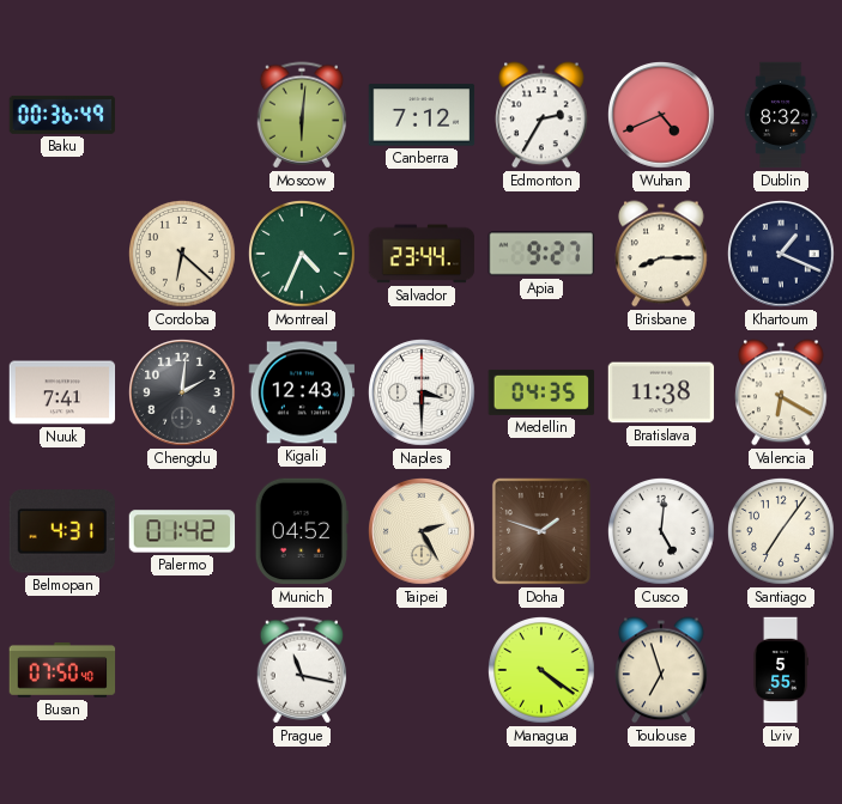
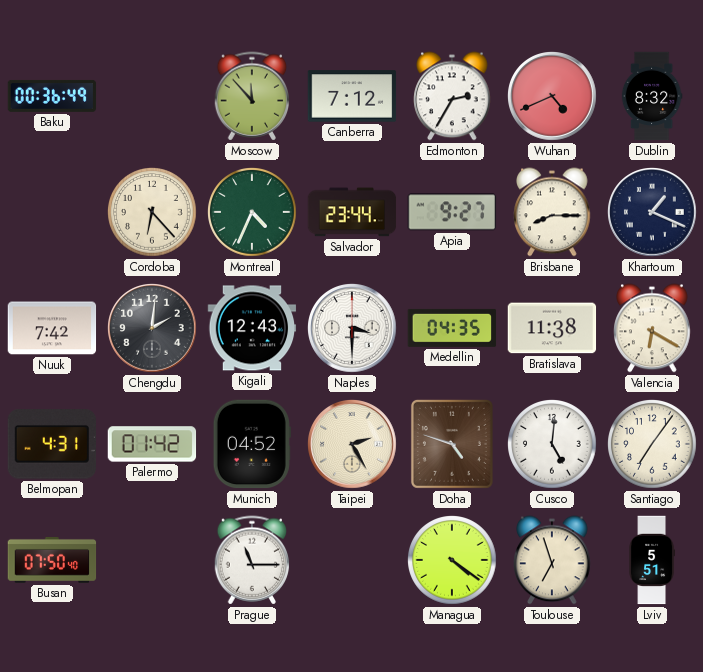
Moscow: 6:01 -> 11:53
Cordoba: 6:22 -> 6:23
Nuuk: 7:41 -> 7:42
Doha: 1:48 -> 4:48
Prague: 11:17 -> 11:15
Lviv: 5:55 -> 5:51
